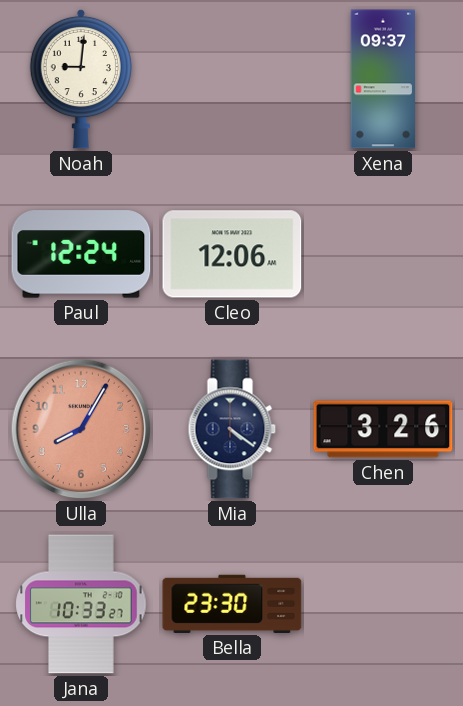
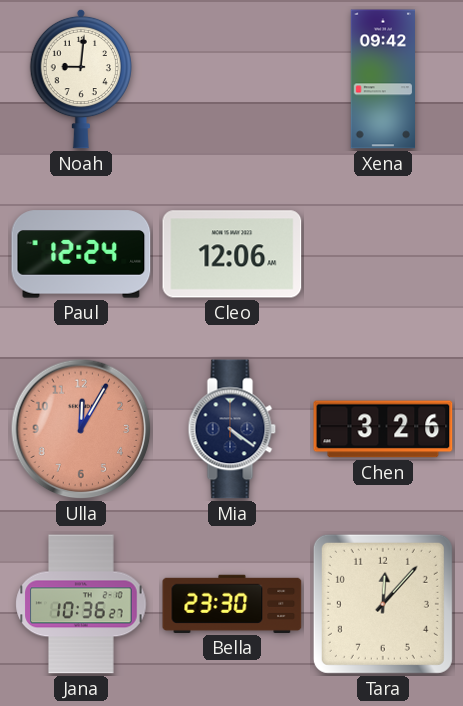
Xena: 09:37 -> 09:42
Ulla: 8:05 -> 12:05
Jana: 10:33 -> 10:36
Tara: none -> 12:07
